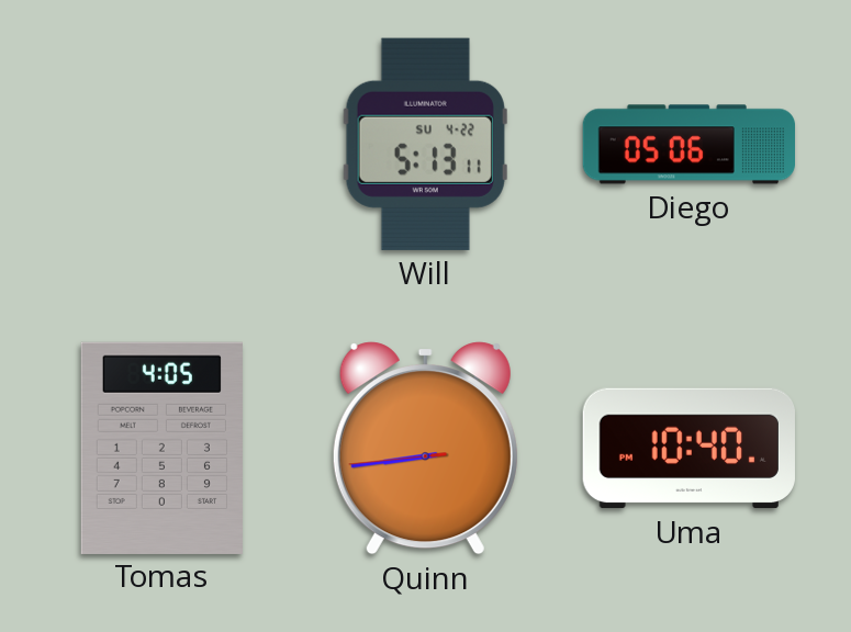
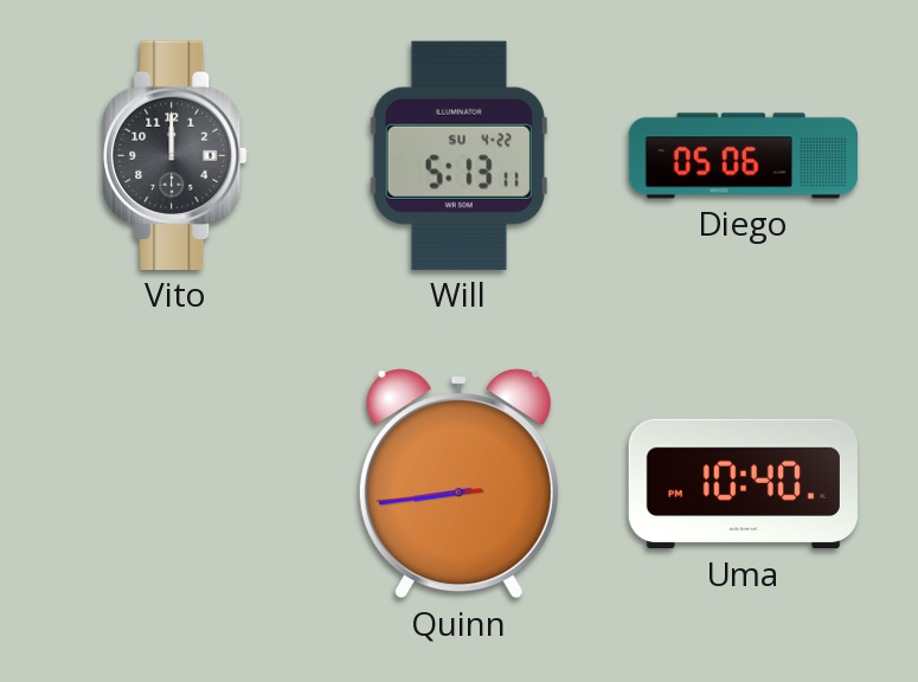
Vito: none -> 12:00
Tomas: 4:05 -> none
